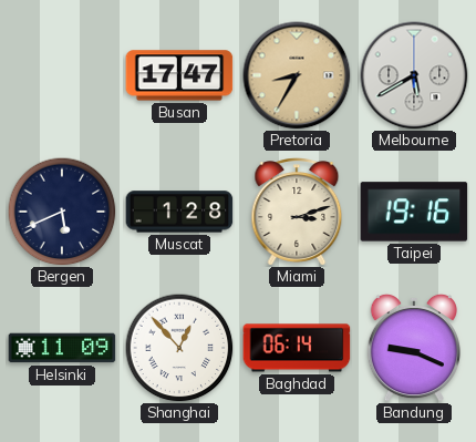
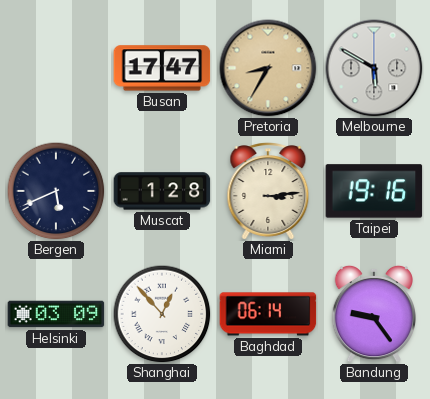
Melbourne: 5:40 -> 5:50
Miami: 3:12 -> 3:14
Helsinki: 11:09 -> 03:09
Bandung: 9:19 -> 9:24
